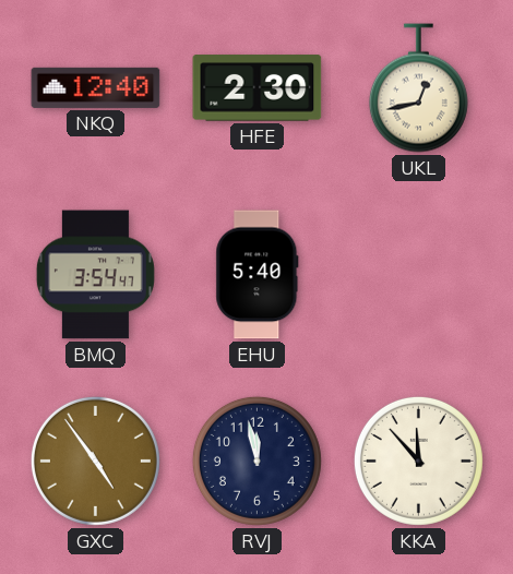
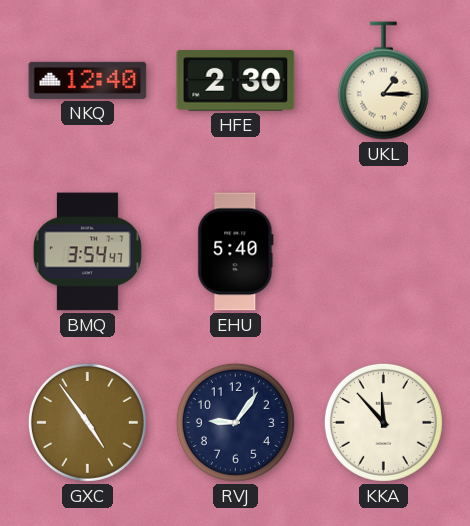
UKL: 12:43 -> 1:15
RVJ: 11:58 -> 9:06
